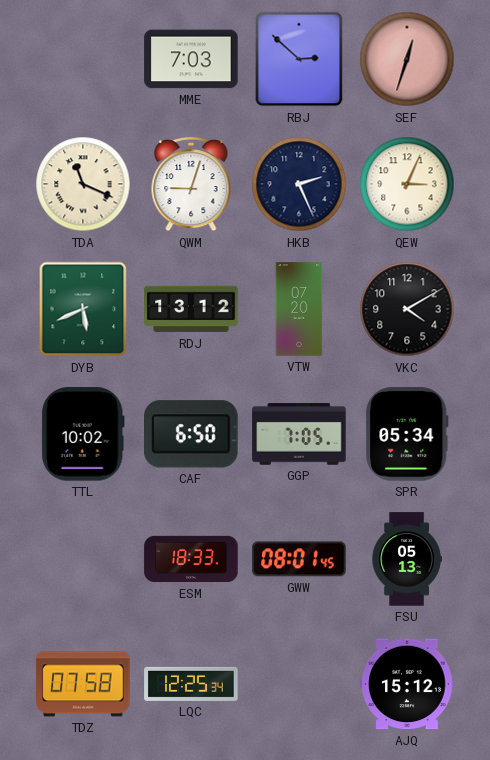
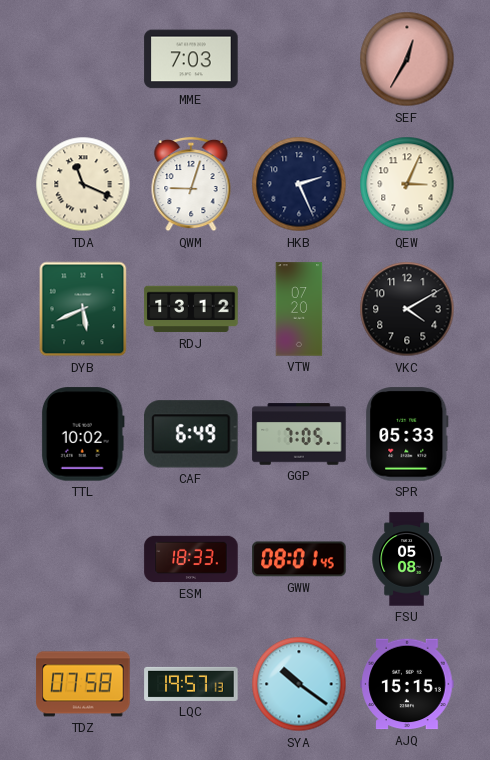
RBJ: 2:52 -> none
SEF: 12:33 -> 12:35
CAF: 6:50 -> 6:49
SPR: 05:34 -> 05:33
FSU: 05:13 -> 05:08
LQC: 12:25 -> 19:57
SYA: none -> 10:21
AJQ: 15:12 -> 15:15
